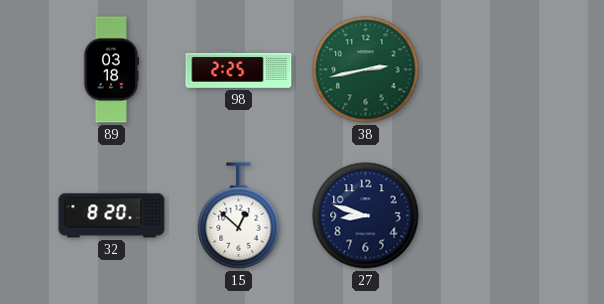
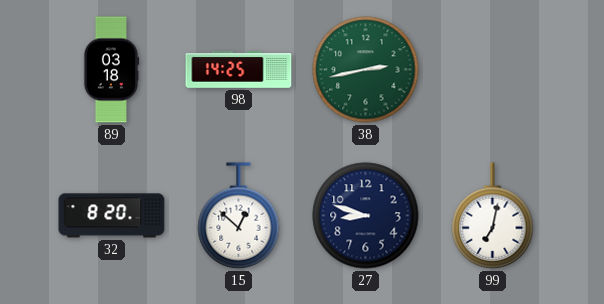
98: 2:25 -> 14:25
99: none -> 7:02
